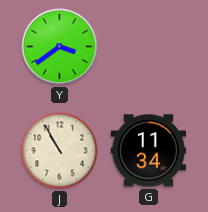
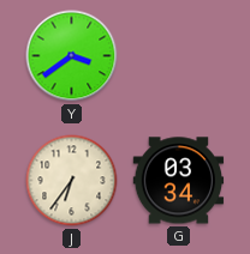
J: 10:55 -> 6:36
G: 11:34 -> 03:34
